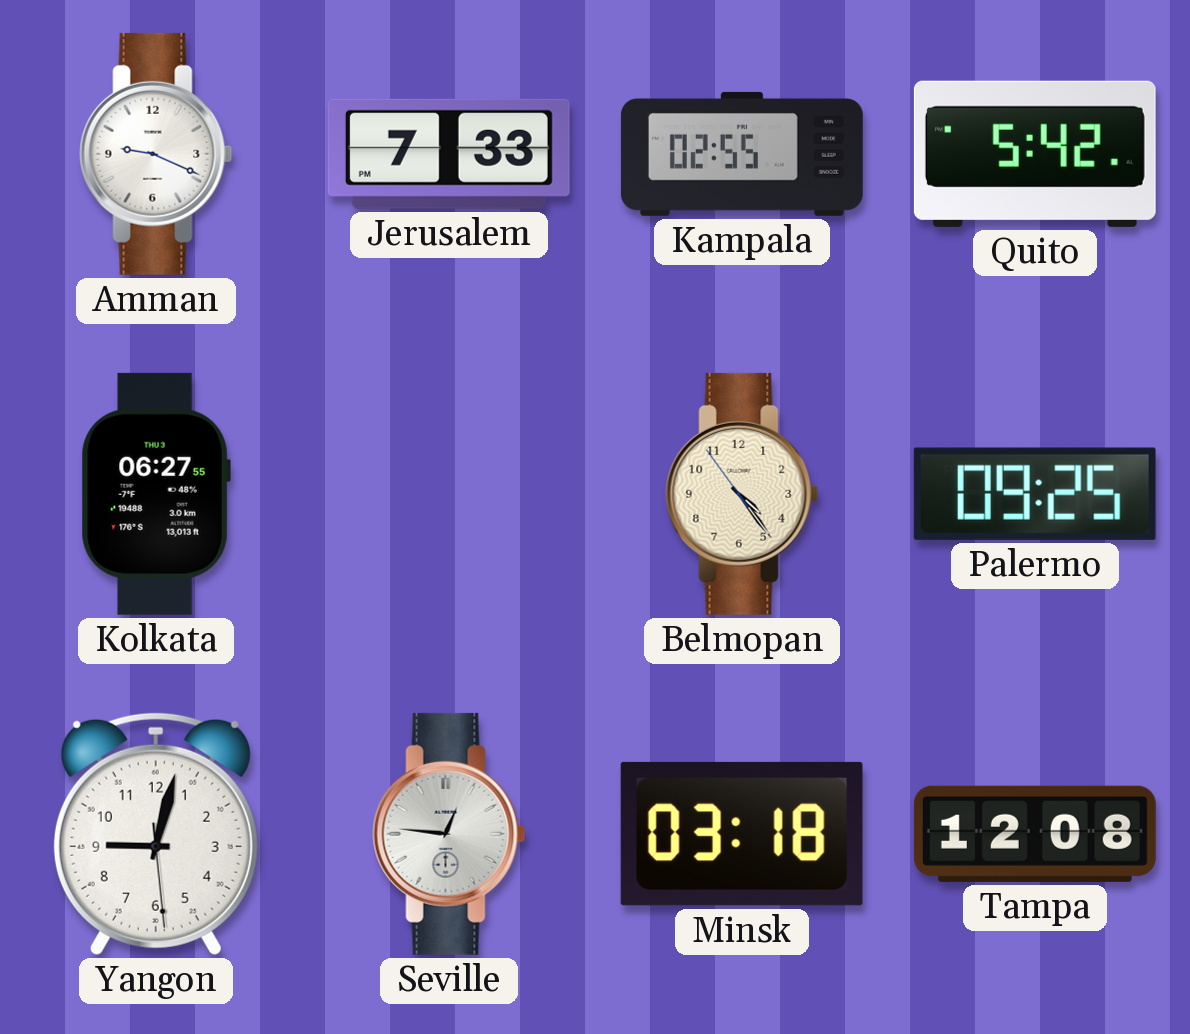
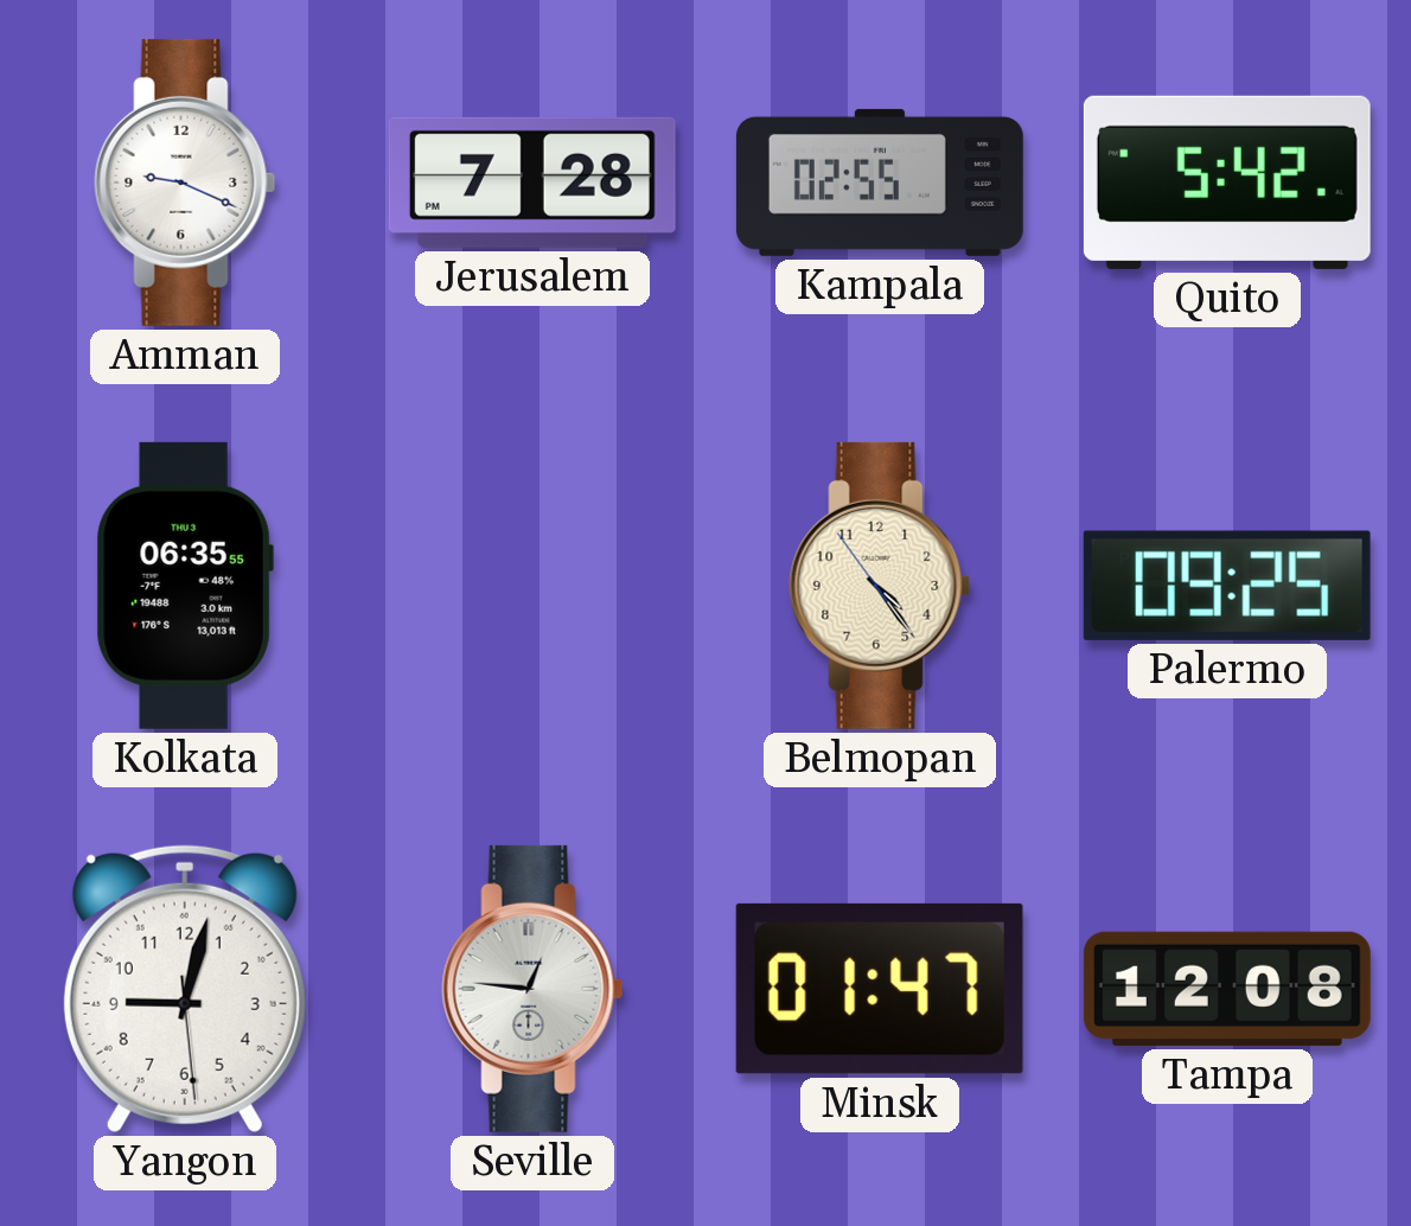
Jerusalem: 7:33 -> 7:28
Kolkata: 06:27 -> 06:35
Minsk: 03:18 -> 01:47
